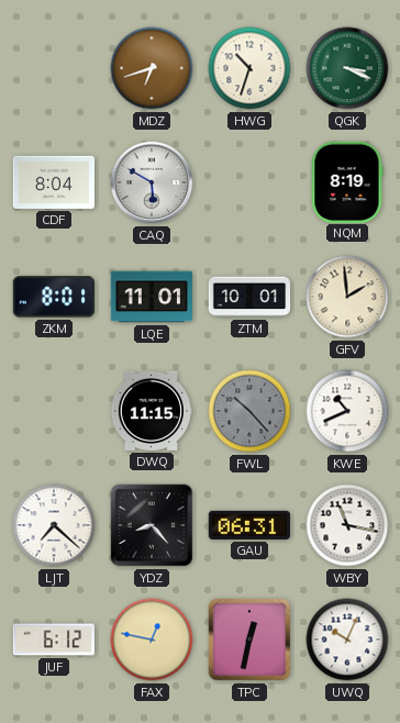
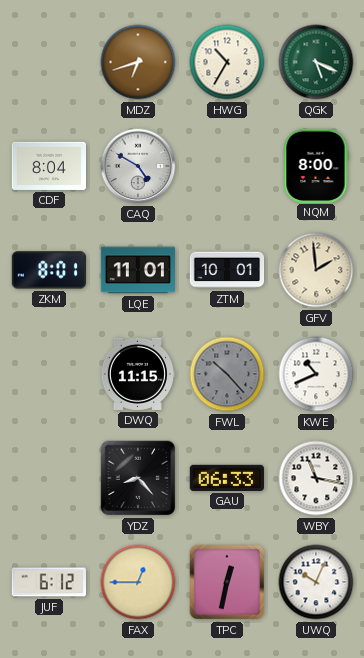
HWG: 10:33 -> 10:35
QGK: 3:19 -> 5:19
CAQ: 5:50 -> 4:50
NQM: 8:19 -> 8:00
LJT: 7:22 -> none
GAU: 06:31 -> 06:33
FAX: 12:47 -> 12:45
